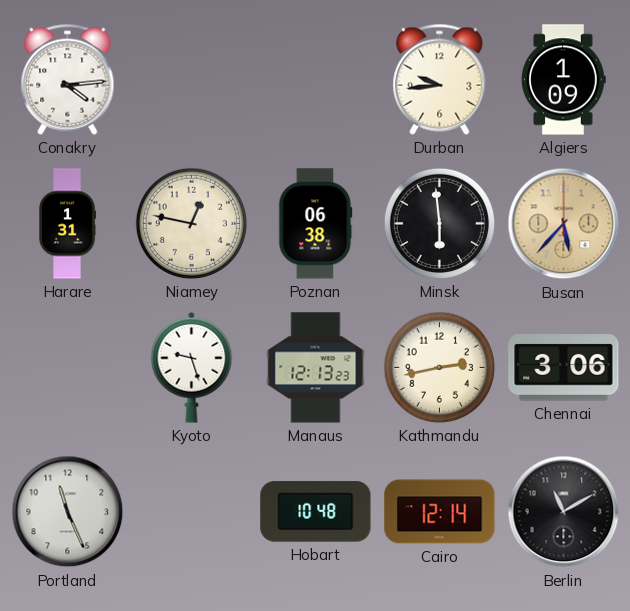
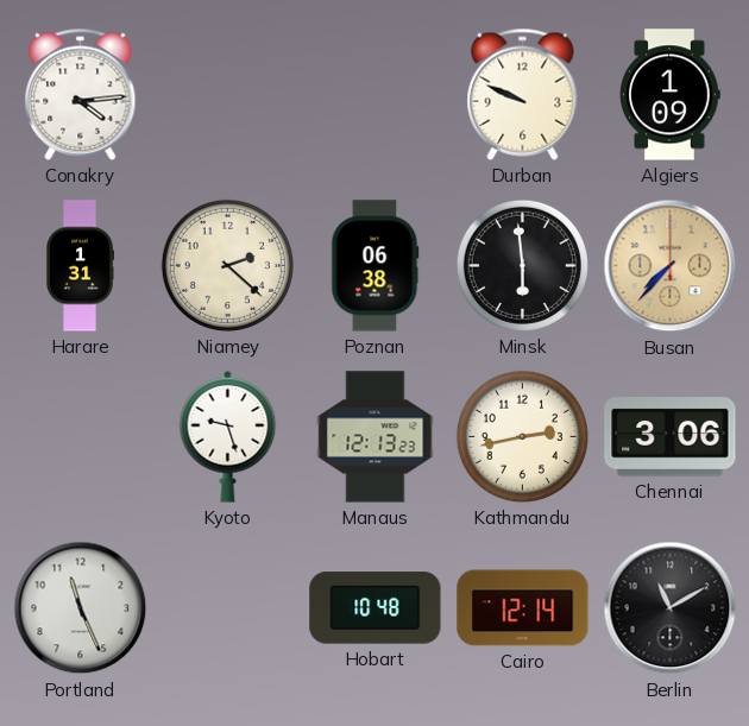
Durban: 9:44 -> 9:49
Niamey: 12:47 -> 2:22
Busan: 5:37 -> 7:37
